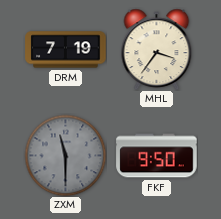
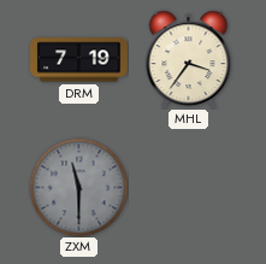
FKF: 9:50 -> none
